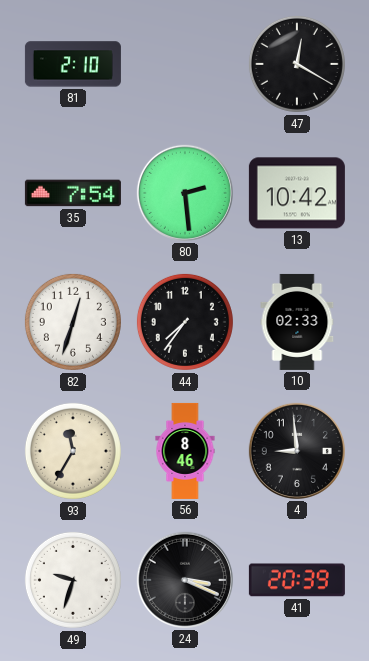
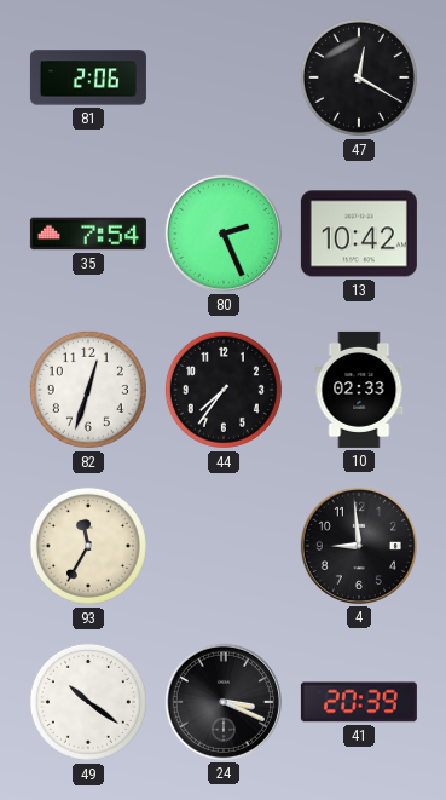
81: 2:10 -> 2:06
80: 2:29 -> 2:26
56: 8:46 -> none
49: 9:33 -> 10:21
